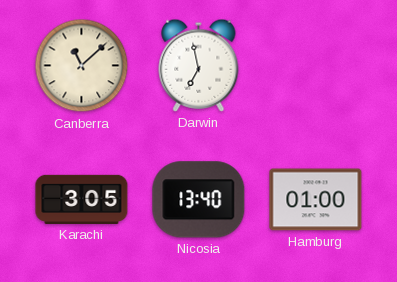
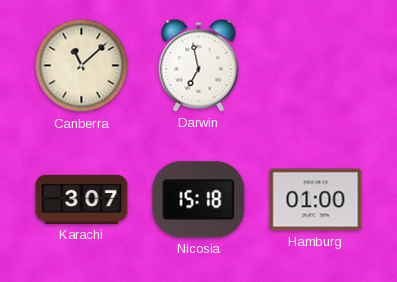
Karachi: 3:05 -> 3:07
Nicosia: 13:40 -> 15:18
